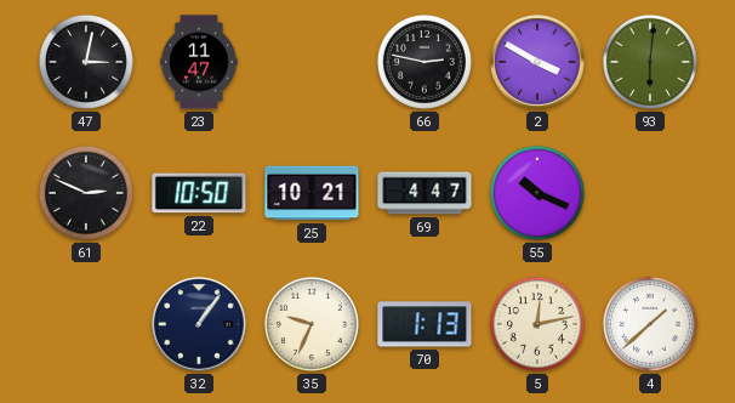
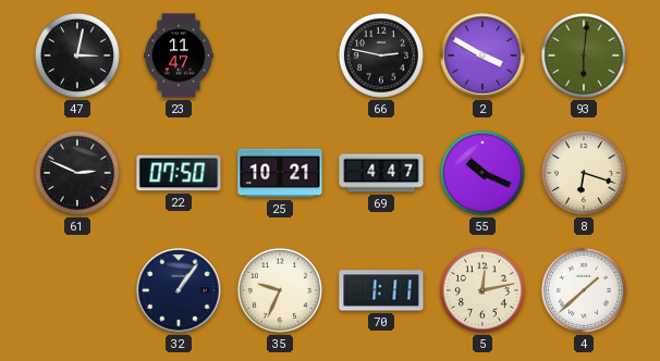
22: 10:50 -> 07:50
8: none -> 6:18
70: 1:13 -> 1:11
